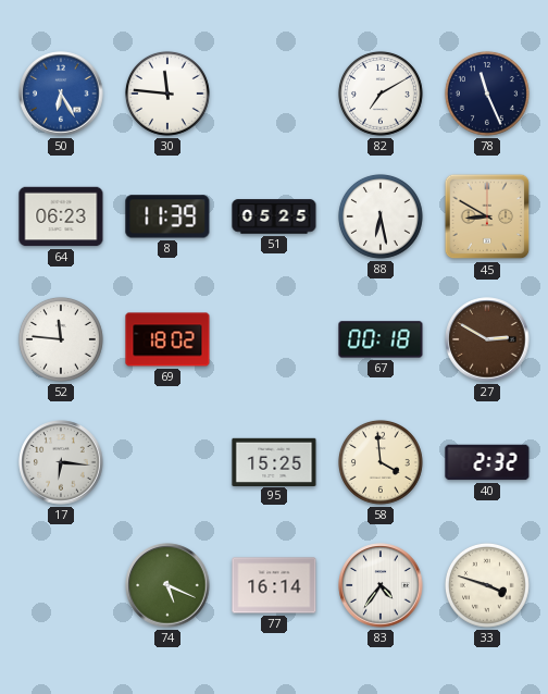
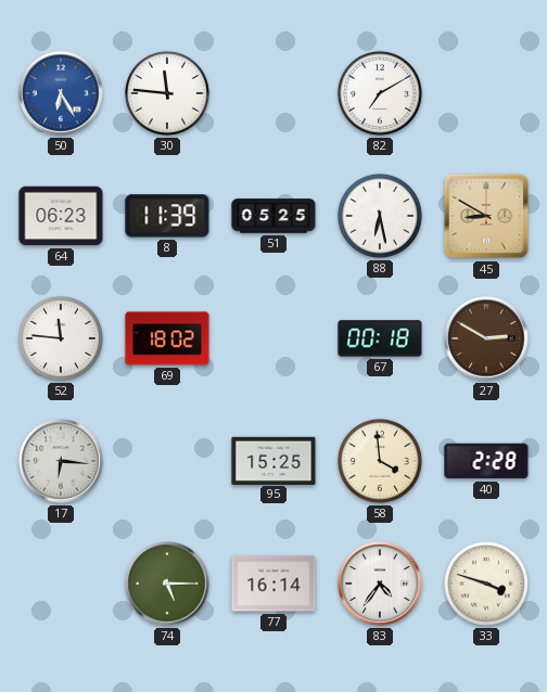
78: 11:26 -> none
40: 2:32 -> 2:28
74: 5:19 -> 5:15
